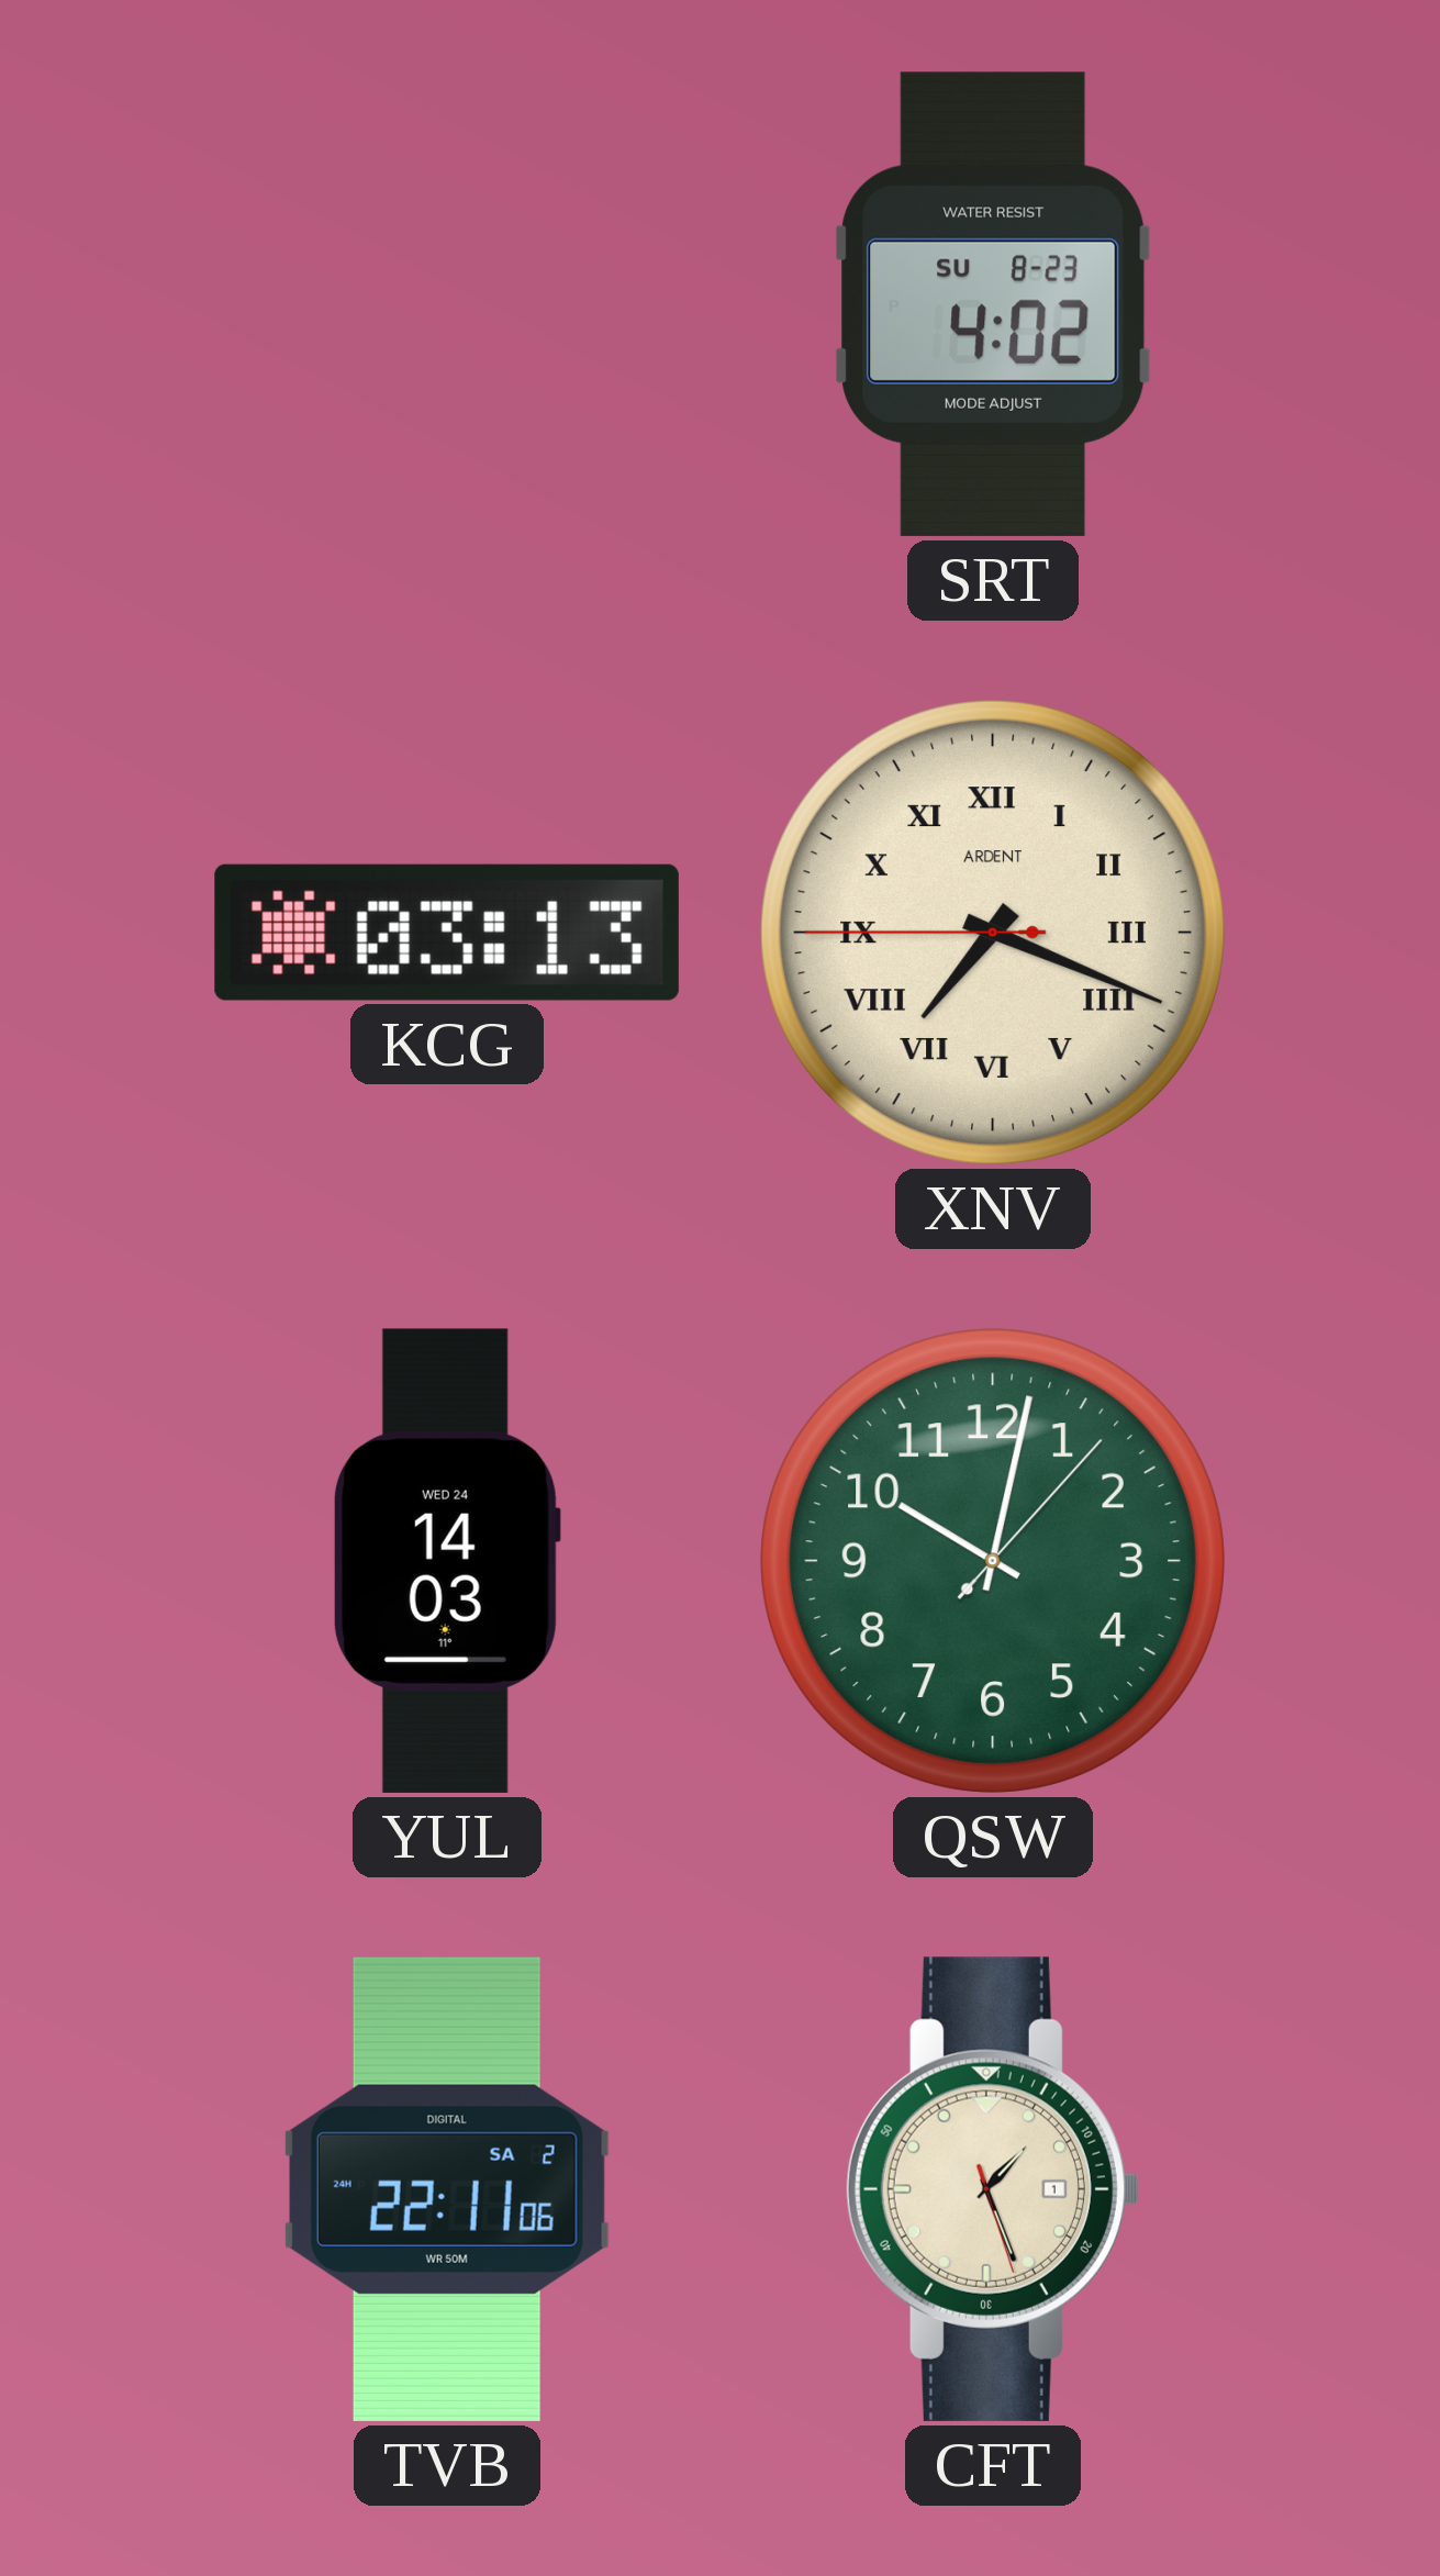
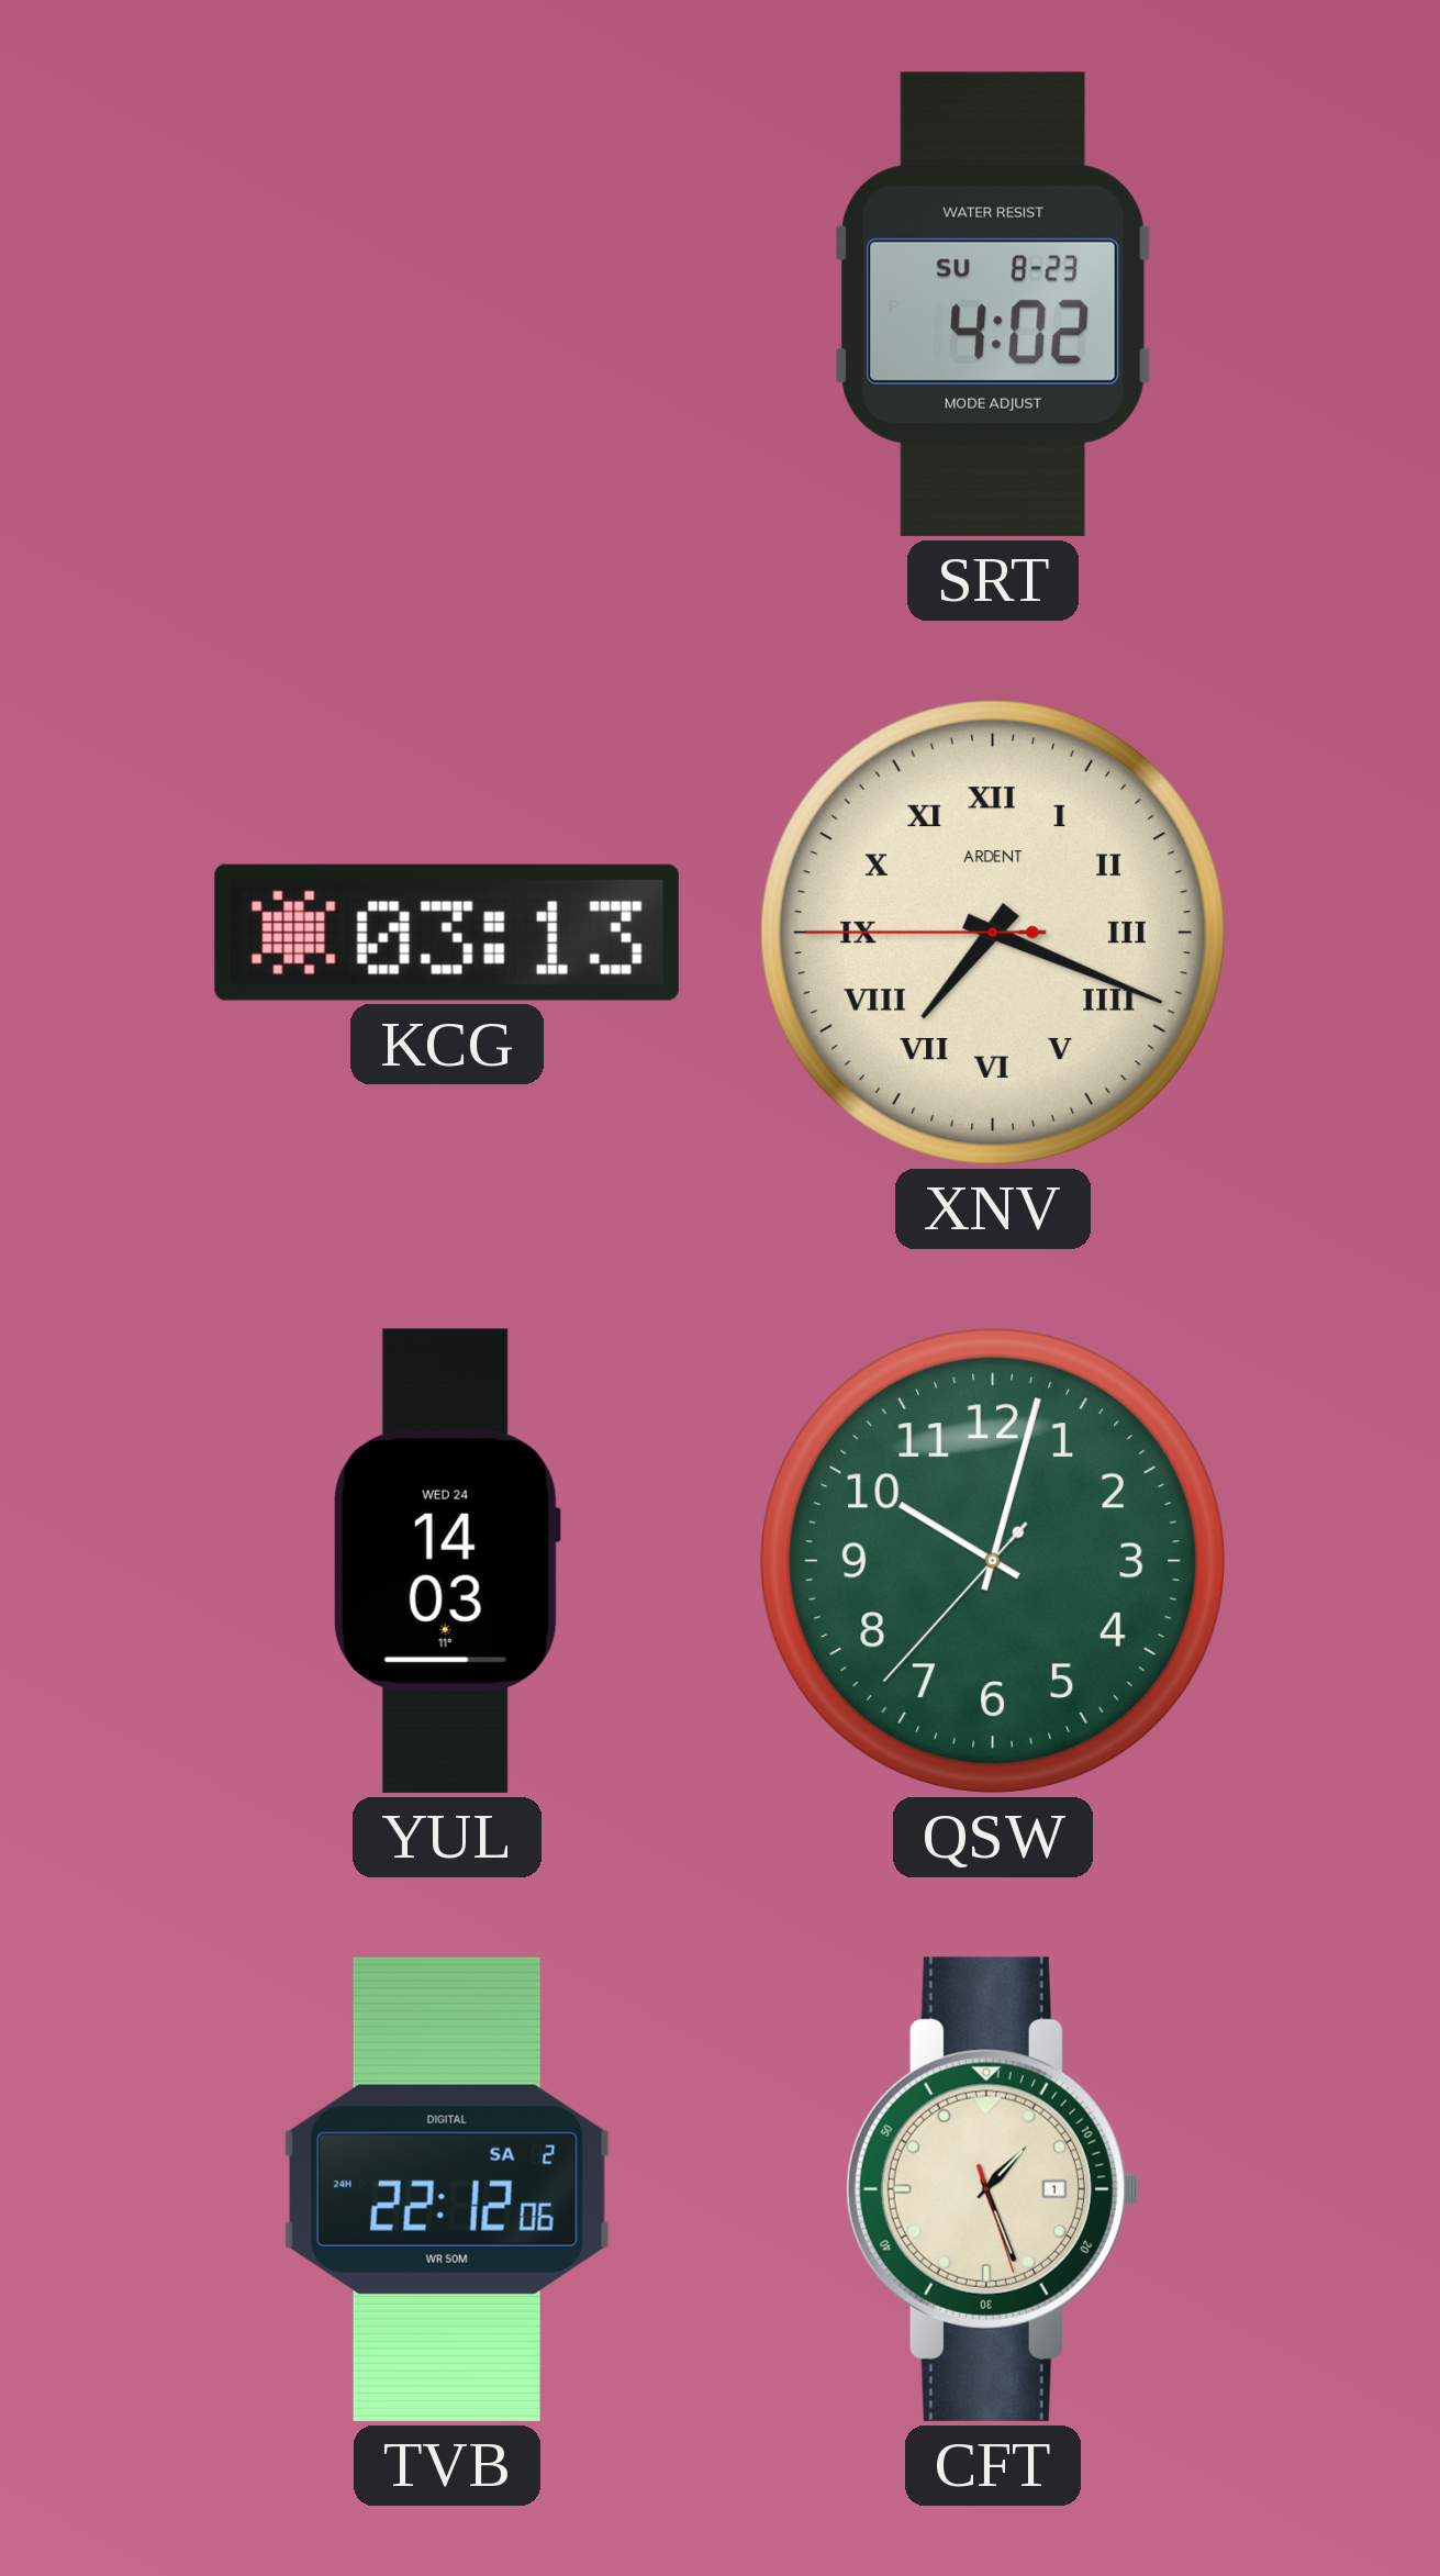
QSW: 10:02:07 -> 10:02:37
TVB: 22:11 -> 22:12
